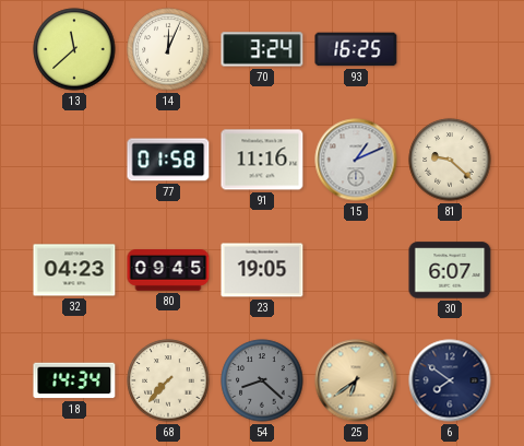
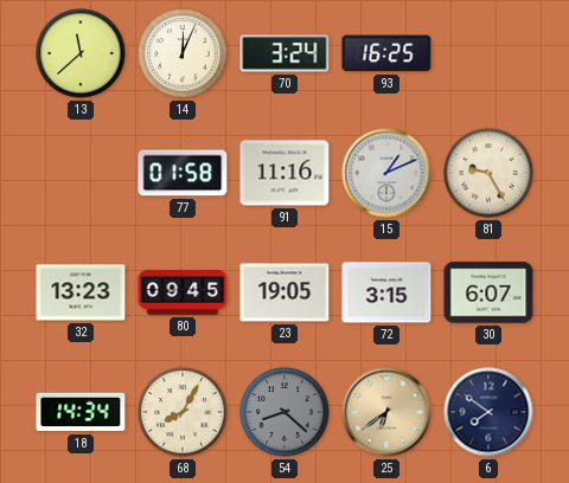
81: 9:22 -> 9:25
32: 04:23 -> 13:23
72: none -> 3:15
68: 7:37 -> 8:05
